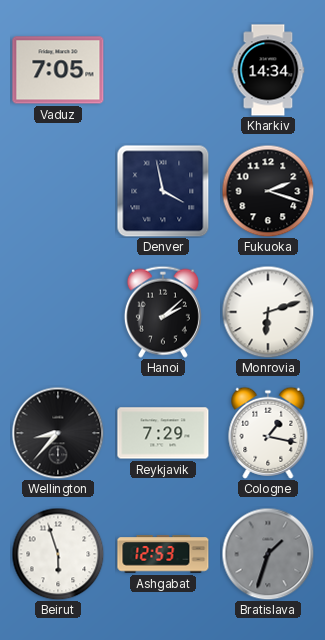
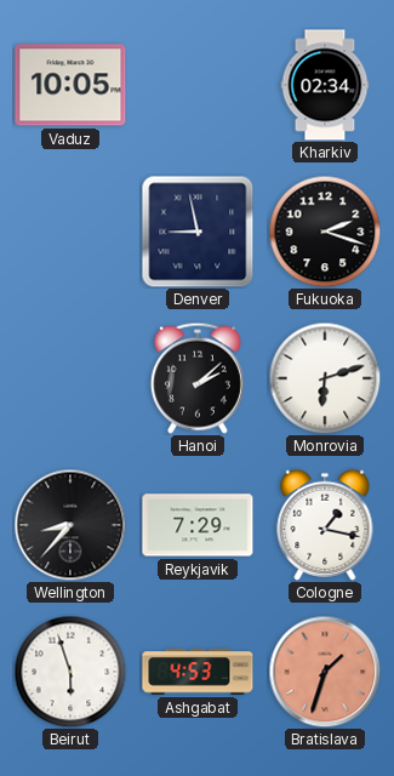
Vaduz: 7:05 -> 10:05
Kharkiv: 14:34 -> 02:34
Denver: 3:58 -> 8:58
Ashgabat: 12:53 -> 4:53
Bratislava dial: grey -> salmon
